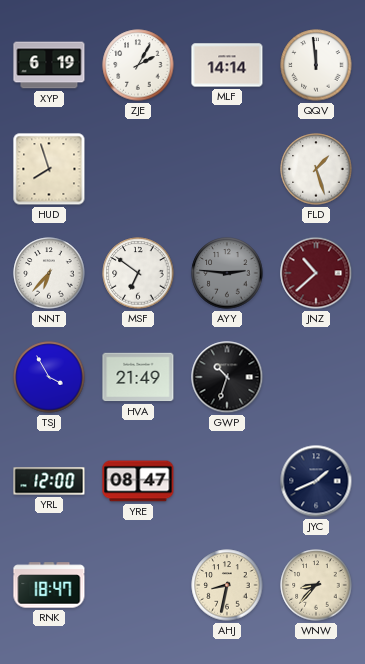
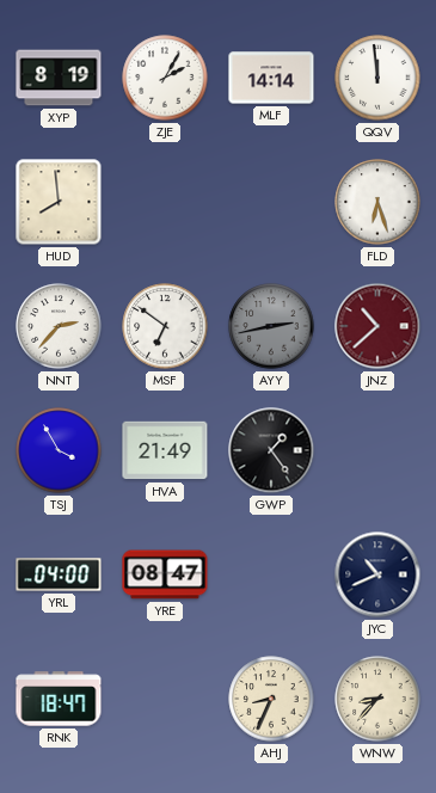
XYP: 6:19 -> 8:19
HUD: 7:57 -> 7:59
FLD: 1:27 -> 6:27
NNT: 6:37 -> 2:37
AYY: 2:46 -> 2:43
GWP: 10:33 -> 1:24
YRL: 12:00 -> 04:00
JYC: 1:41 -> 10:41
AHJ: 8:32 -> 8:34
